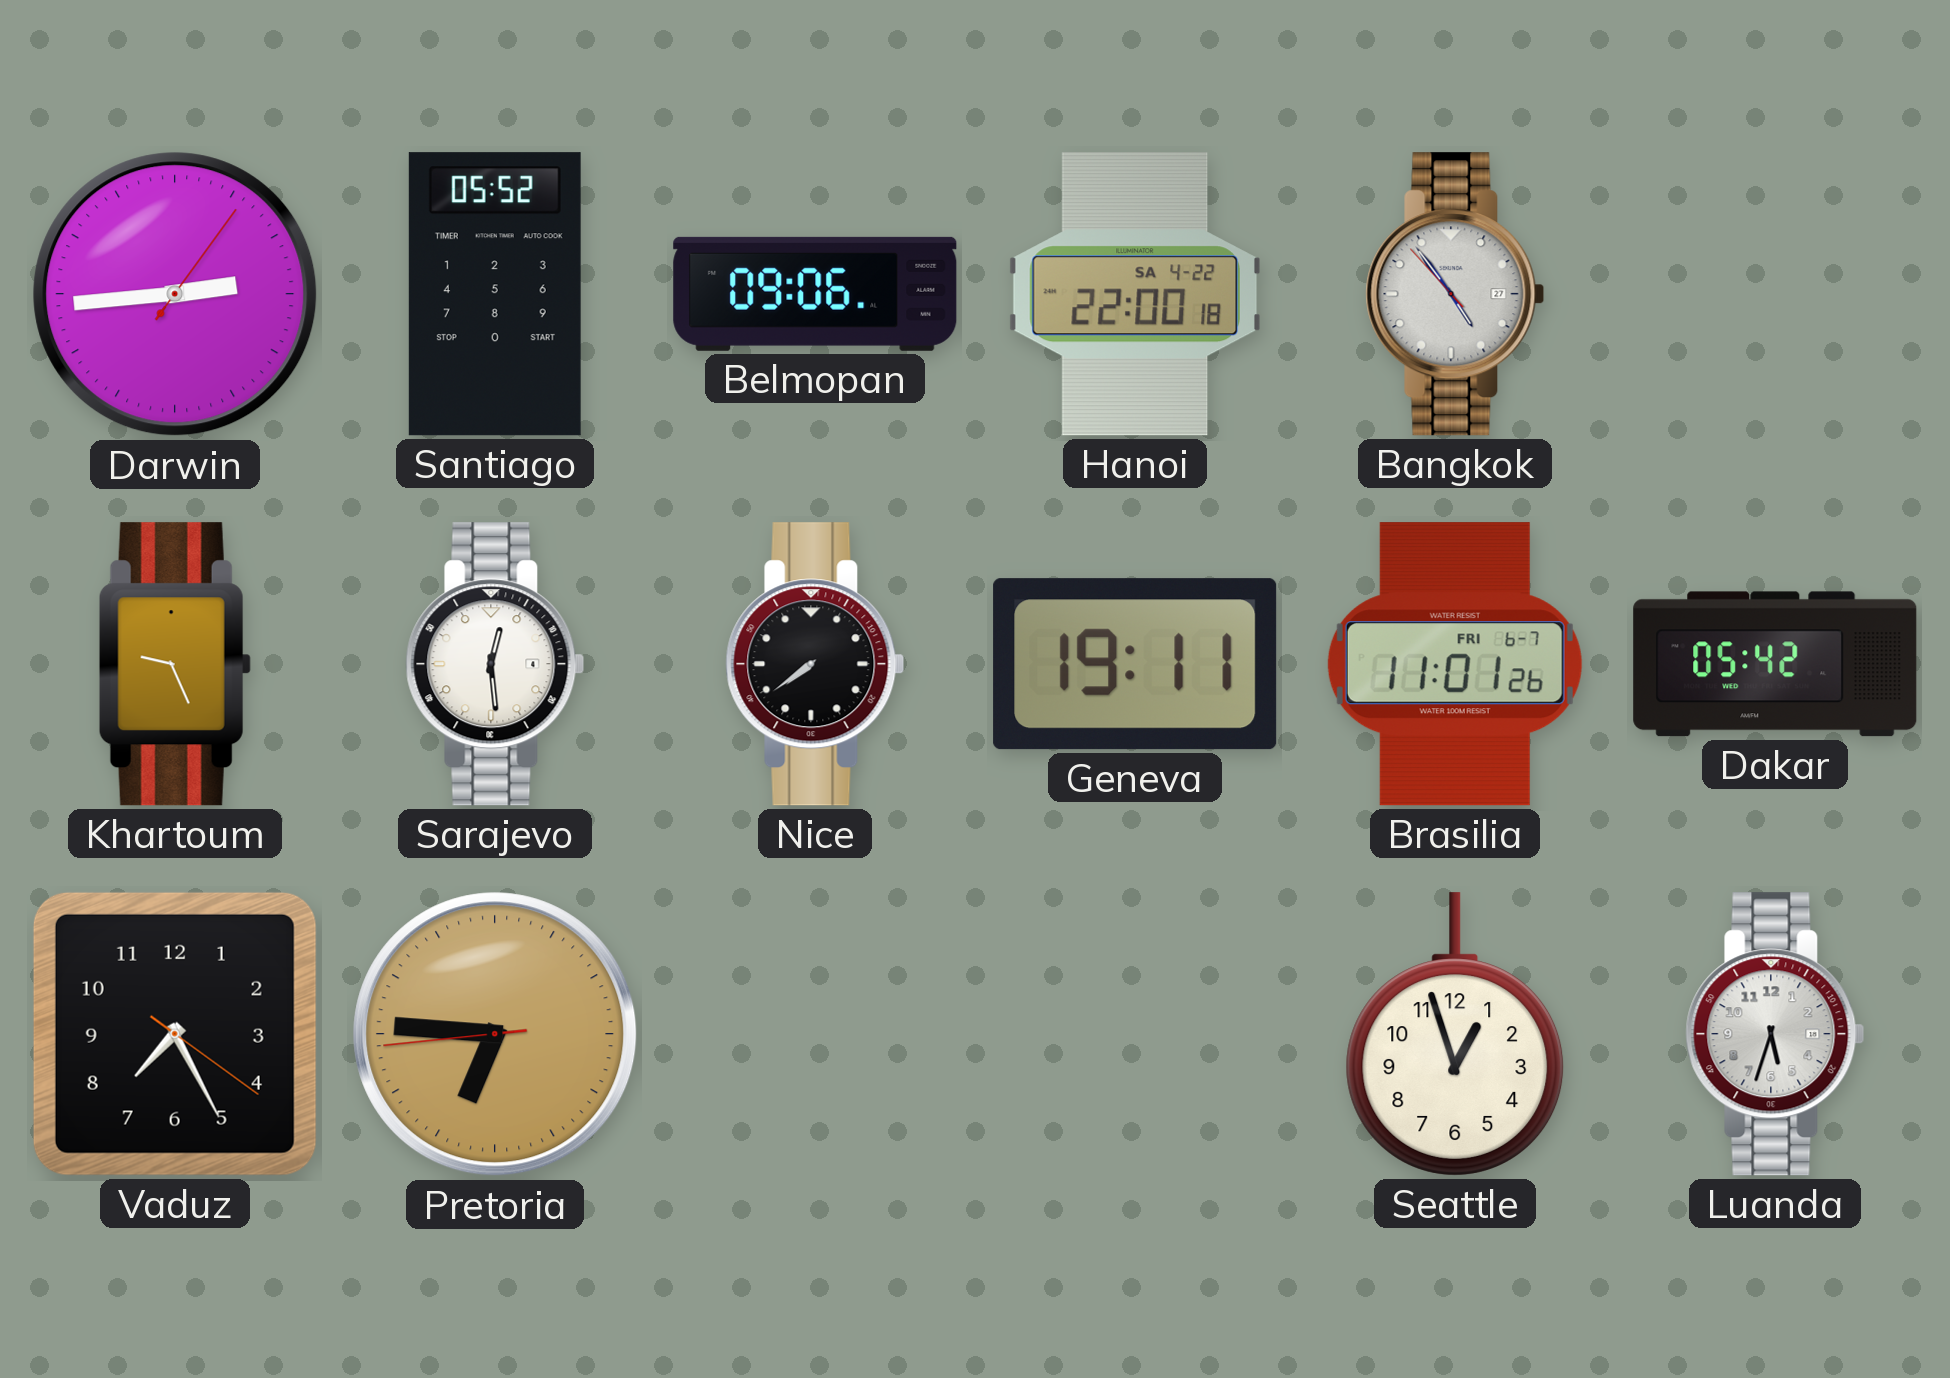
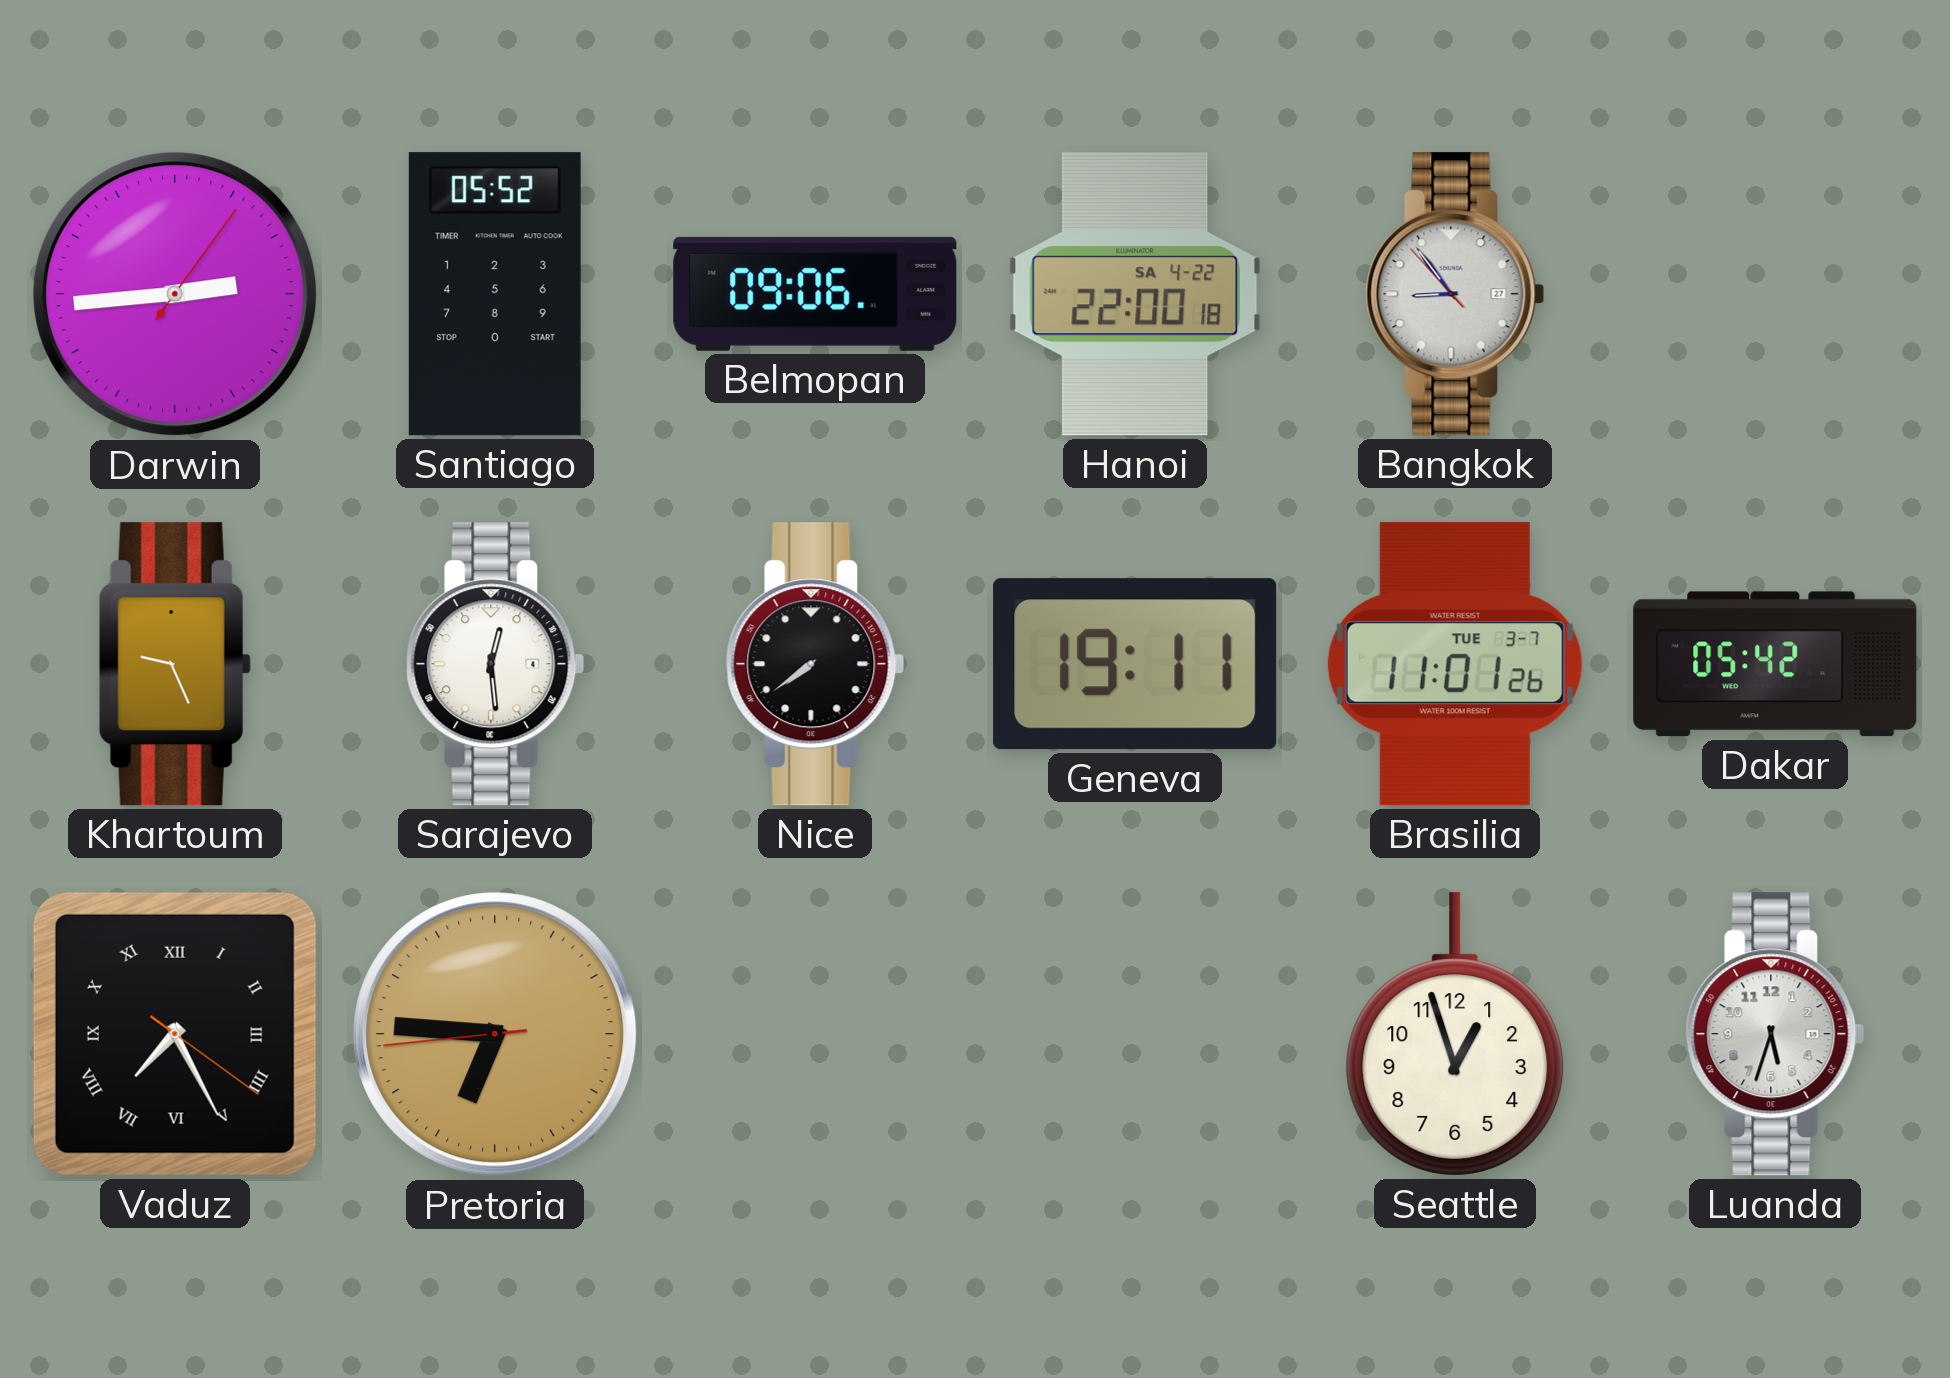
Bangkok: 4:53 -> 8:53
Brasilia date: FRI 6-7 -> TUE 3-7
Vaduz numerals: Arabic -> Roman
